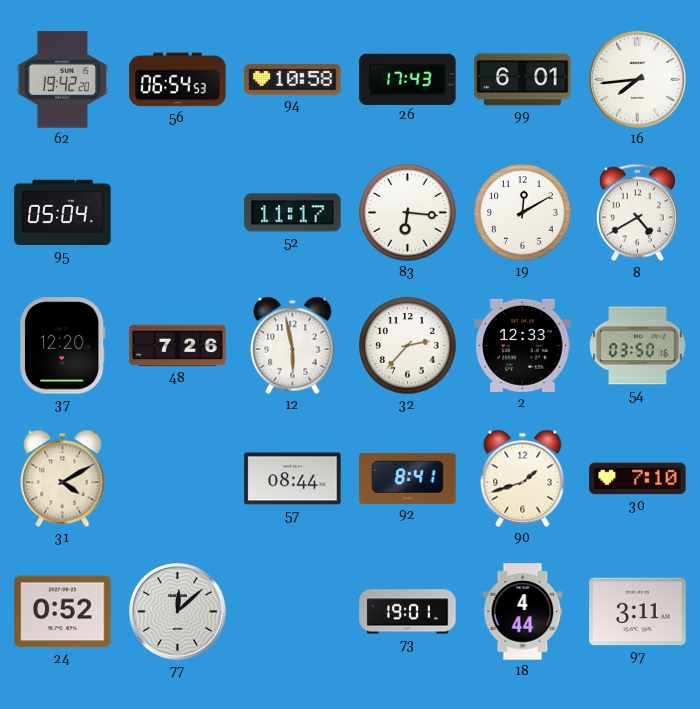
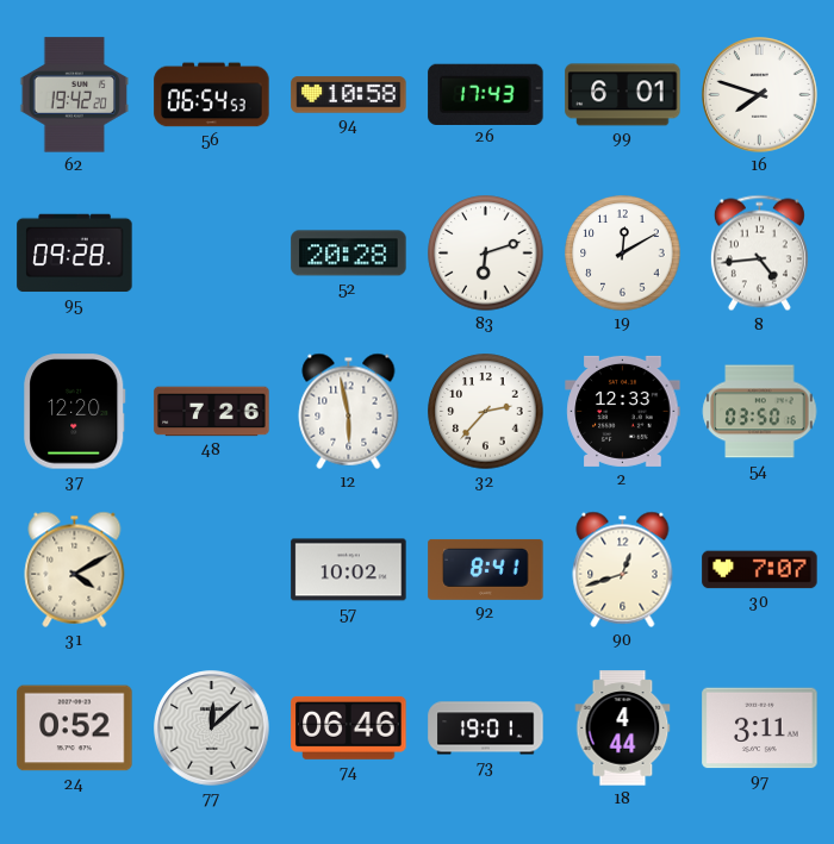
16: 7:44 -> 7:48
95: 05:04 -> 09:28
52: 11:17 -> 20:28
83: 6:16 -> 6:12
8: 4:40 -> 4:44
57: 08:44 -> 10:02
90: 1:42 -> 12:42
30: 7:10 -> 7:07
74: none -> 06:46
